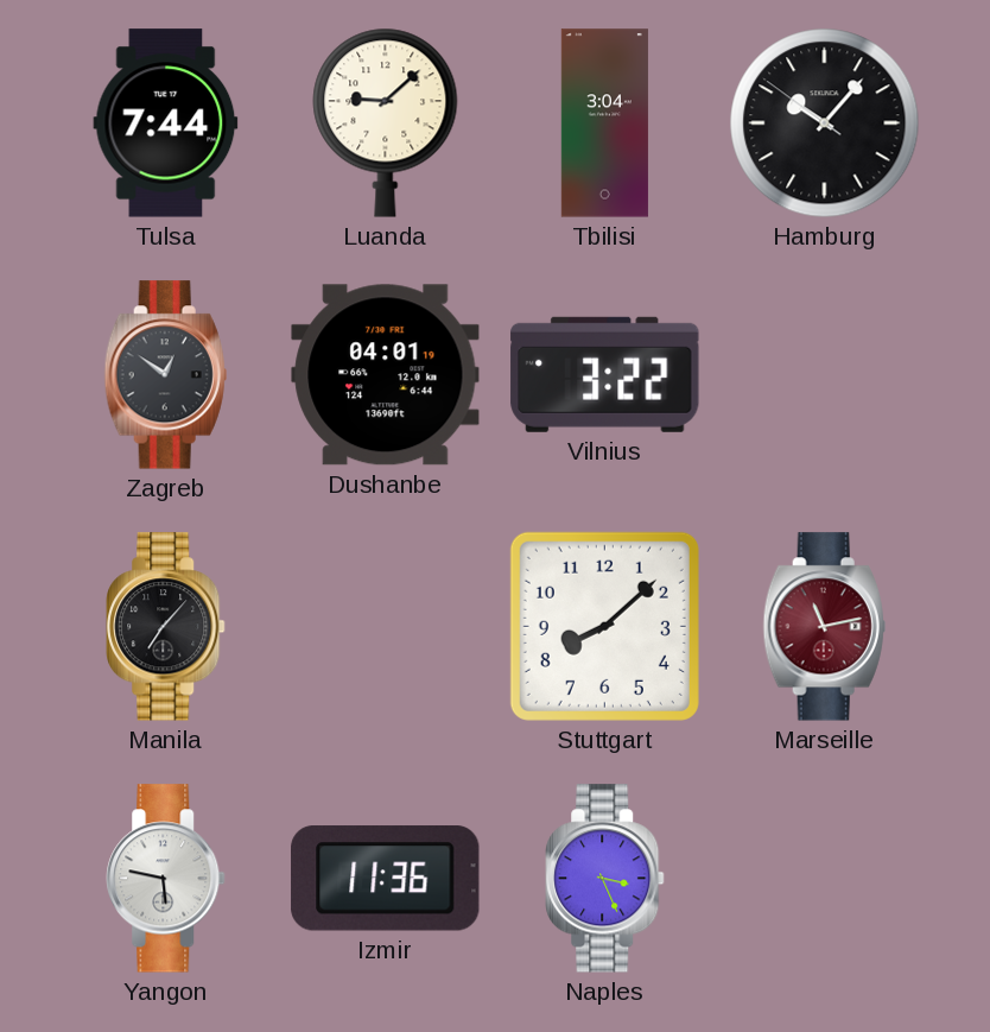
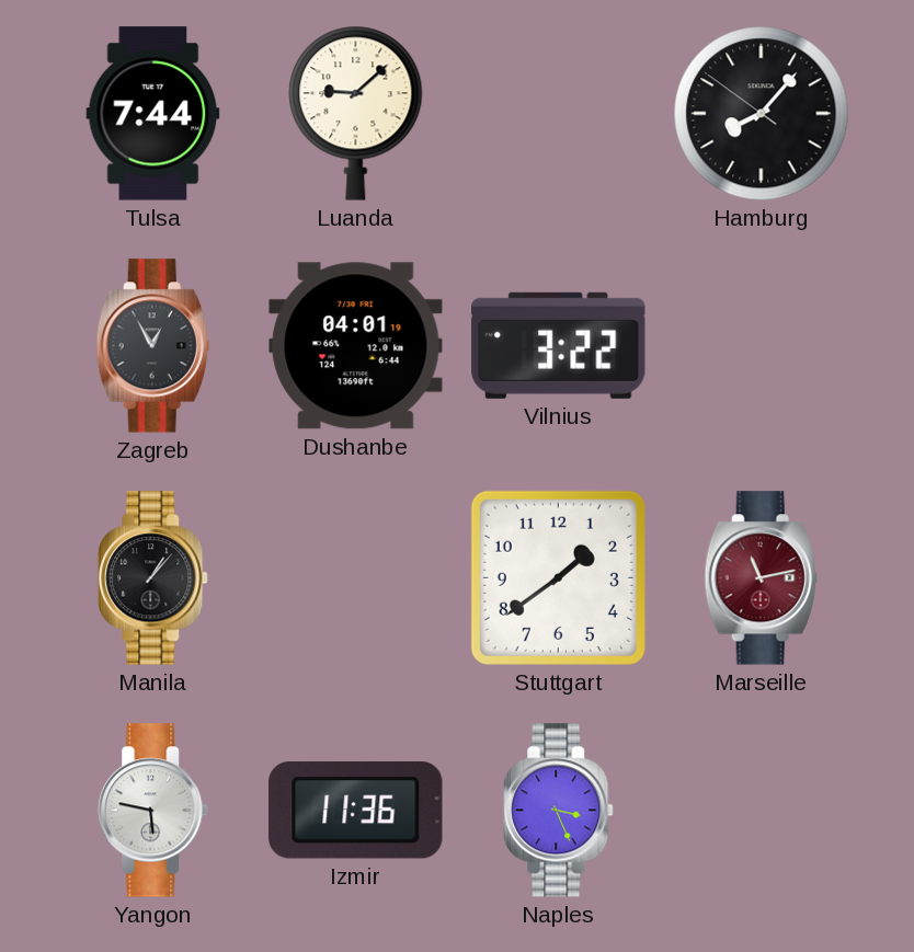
Tbilisi: 3:04 -> none
Hamburg: 10:06 -> 8:06
Zagreb: 12:51 -> 12:55
Manila: 7:07 -> 1:07
Stuttgart: 8:08 -> 1:39
